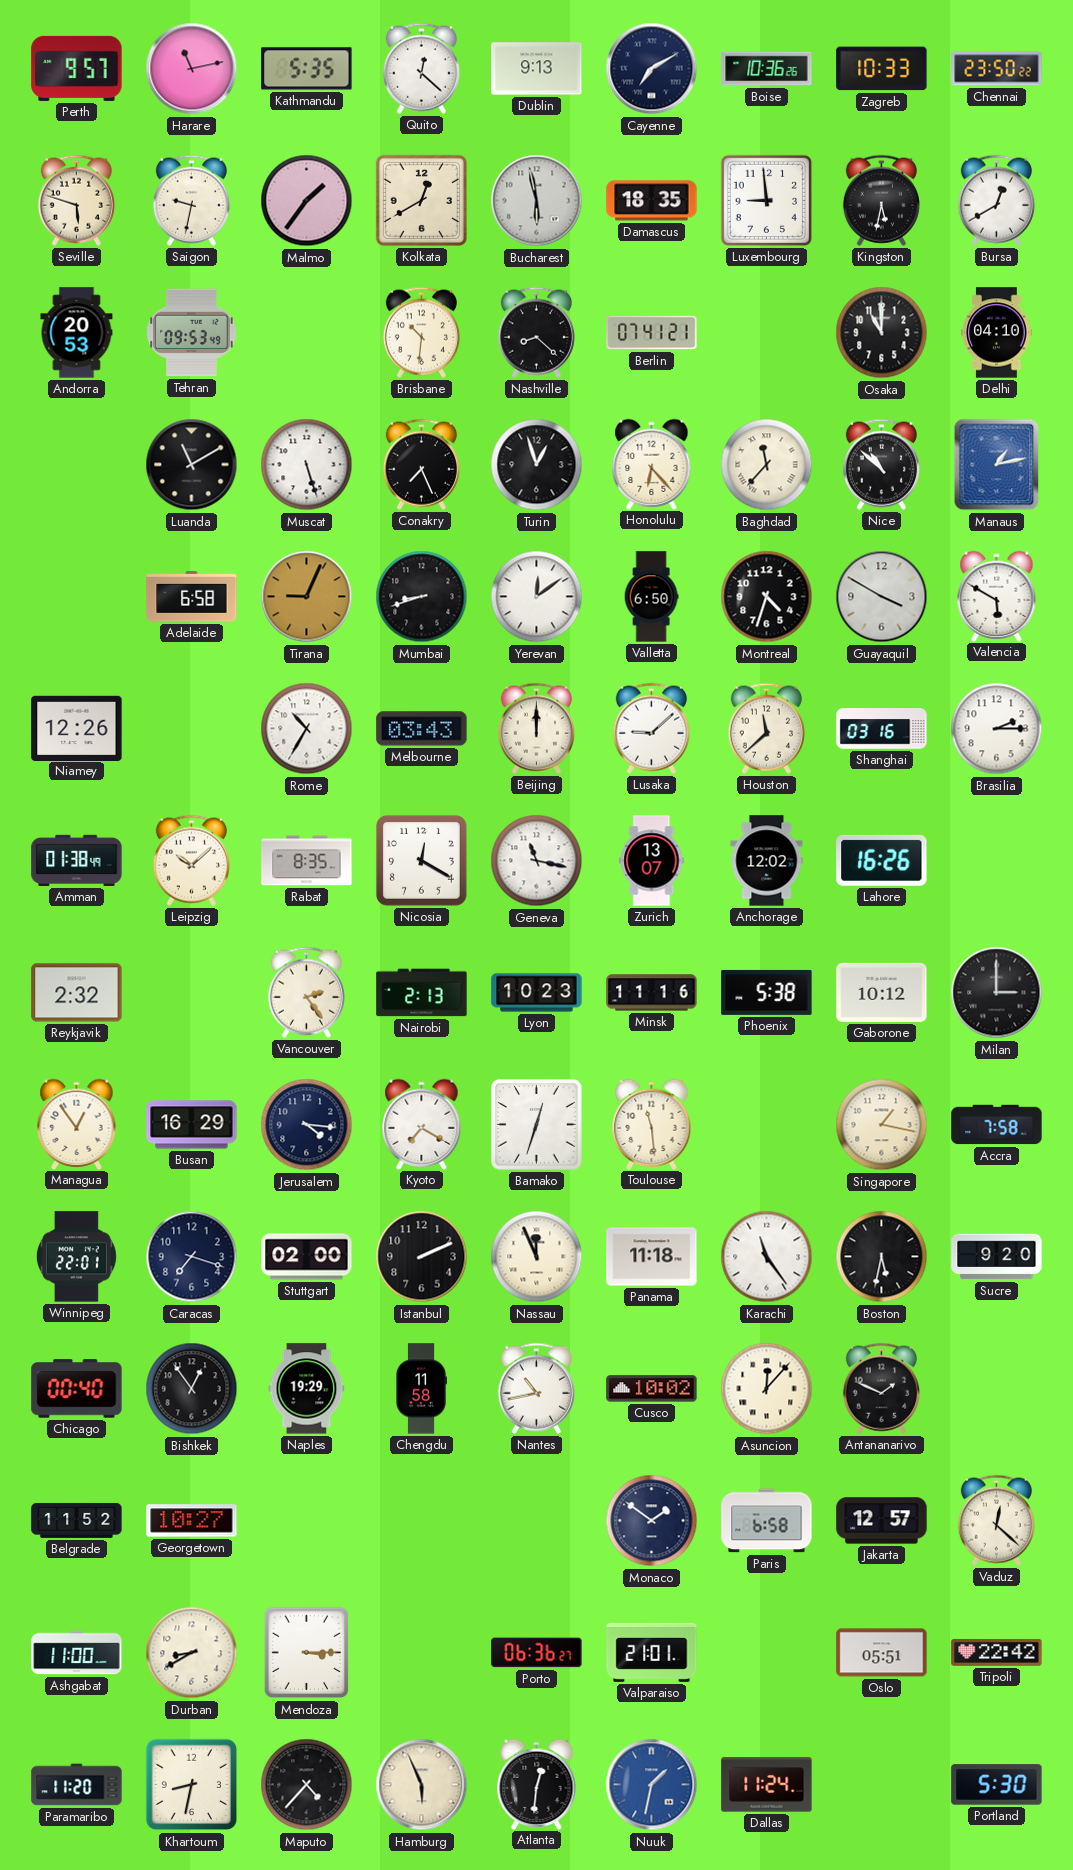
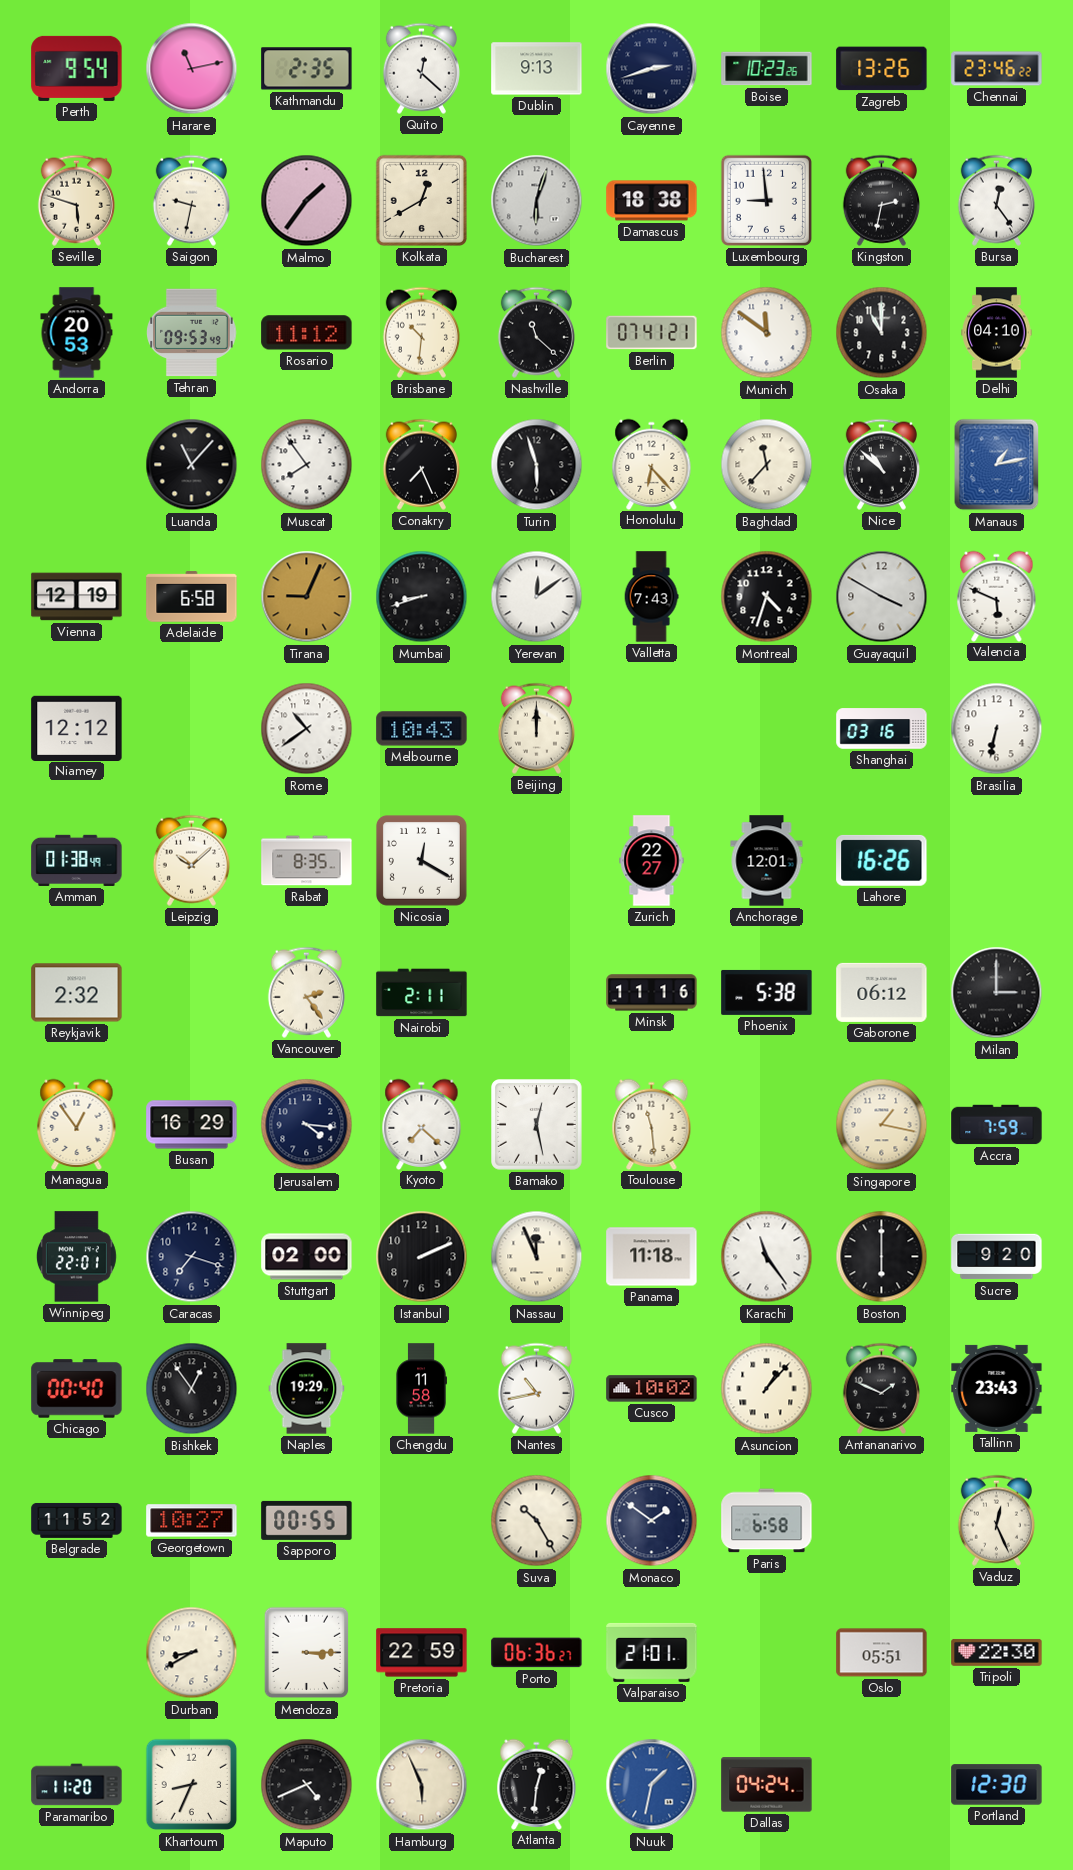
Perth: 9:57 -> 9:54
Kathmandu: 5:35 -> 2:35
Cayenne: 7:10 -> 2:42
Boise: 10:36 -> 10:23
Zagreb: 10:33 -> 13:26
Chennai: 23:50 -> 23:46
Bucharest: 5:58 -> 6:03
Damascus: 18:35 -> 18:38
Kingston: 5:32 -> 2:32
Bursa: 12:40 -> 12:24
Rosario: none -> 11:12
Nashville: 8:22 -> 11:22
Munich: none -> 11:51
Luanda: 11:10 -> 11:07
Muscat: 5:27 -> 7:54
Turin: 12:57 -> 5:57
Vienna: none -> 12:19
Valletta: 6:50 -> 7:43
Valencia: 5:50 -> 5:49
Niamey: 12:26 -> 12:12
Rome: 10:35 -> 10:39
Melbourne: 03:43 -> 10:43
Lusaka: 9:08 -> none
Houston: 11:38 -> none
Brasilia: 2:15 -> 6:32
Geneva: 11:17 -> none
Zurich: 13:07 -> 22:27
Anchorage: 12:02 -> 12:01
Nairobi: 2:13 -> 2:11
Lyon: 10:23 -> none
Gaborone: 10:12 -> 06:12
Kyoto: 7:20 -> 7:22
Bamako: 12:33 -> 12:28
Accra: 7:58 -> 7:59
Boston: 5:32 -> 6:00
Asuncion: 12:07 -> 1:07
Tallinn: none -> 23:43
Sapporo: none -> 00:55
Suva: none -> 10:25
Jakarta: 12:57 -> none
Vaduz: 12:22 -> 12:26
Ashgabat: 11:00 -> none
Pretoria: none -> 22:59
Tripoli: 22:42 -> 22:30
Khartoum: 8:32 -> 8:34
Maputo: 4:37 -> 4:41
Dallas: 11:24 -> 04:24
Portland: 5:30 -> 12:30
